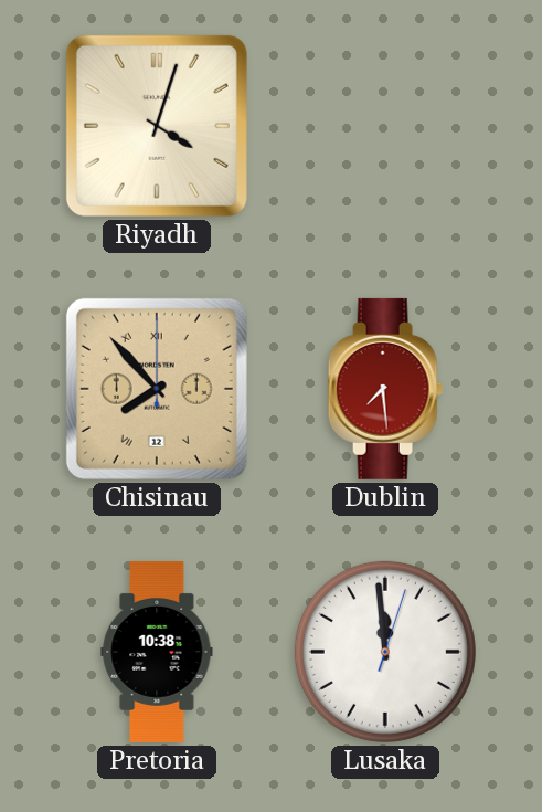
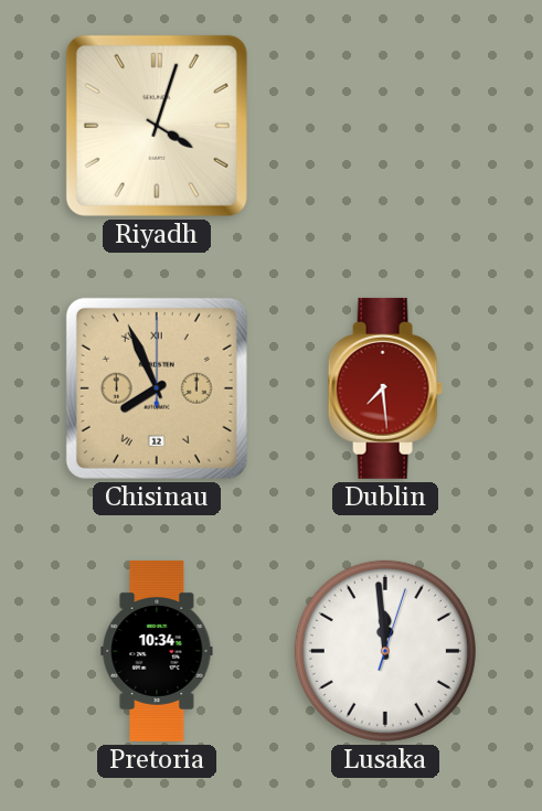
Chisinau: 7:53 -> 7:56
Pretoria: 10:38 -> 10:34
